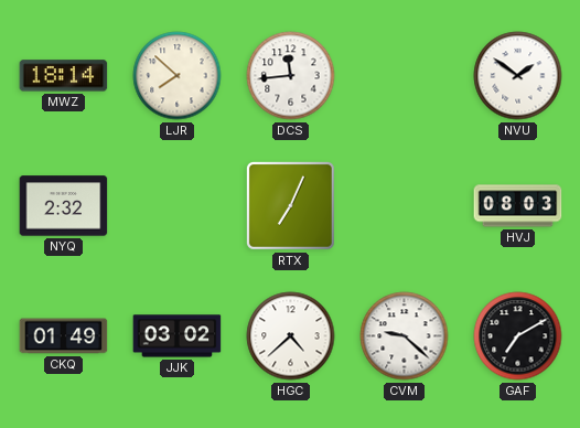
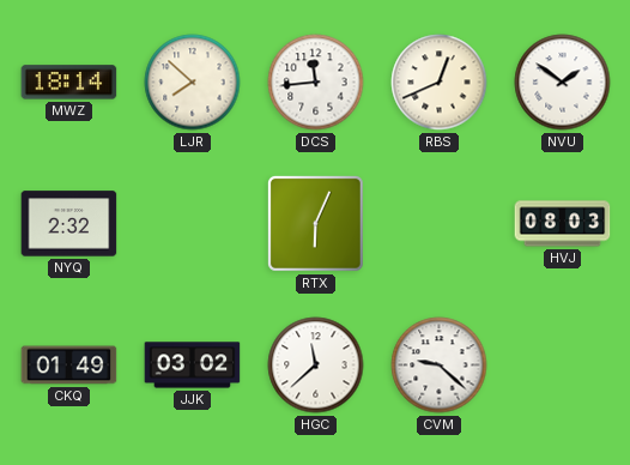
RBS: none -> 12:41
RTX: 7:04 -> 6:04
HGC: 4:38 -> 11:38
GAF: 7:10 -> none
